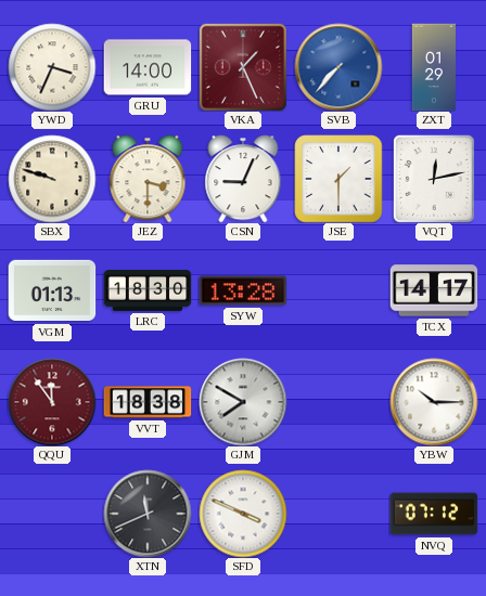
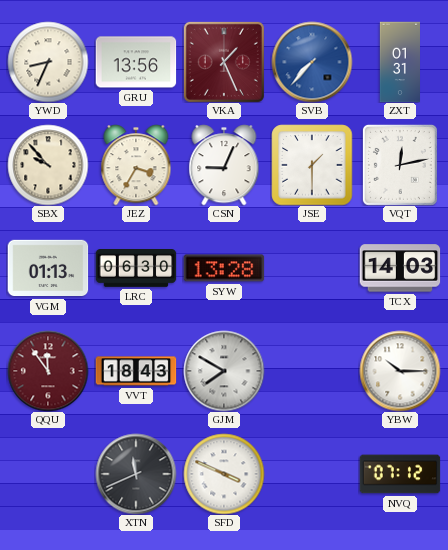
YWD: 3:34 -> 8:34
GRU: 14:00 -> 13:56
ZXT: 01:29 -> 01:31
SBX: 9:48 -> 9:53
JEZ: 3:30 -> 3:35
LRC: 18:30 -> 06:30
TCX: 14:17 -> 14:03
VVT: 18:38 -> 18:43
